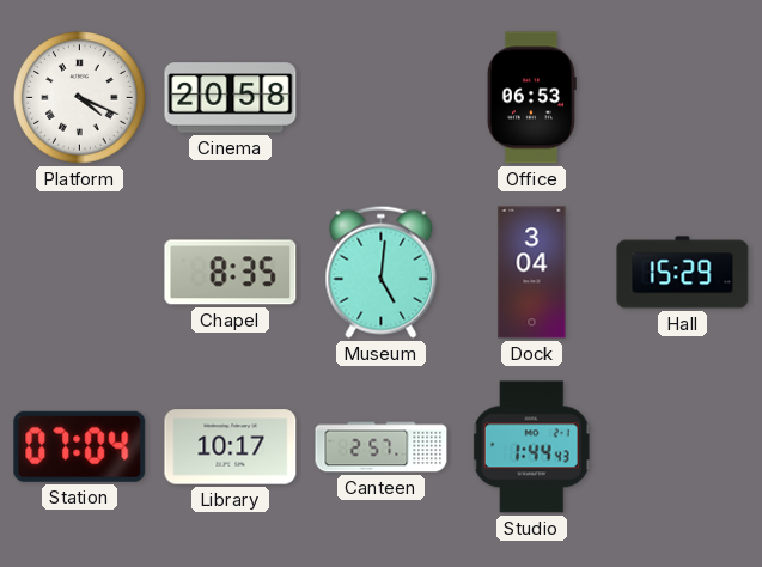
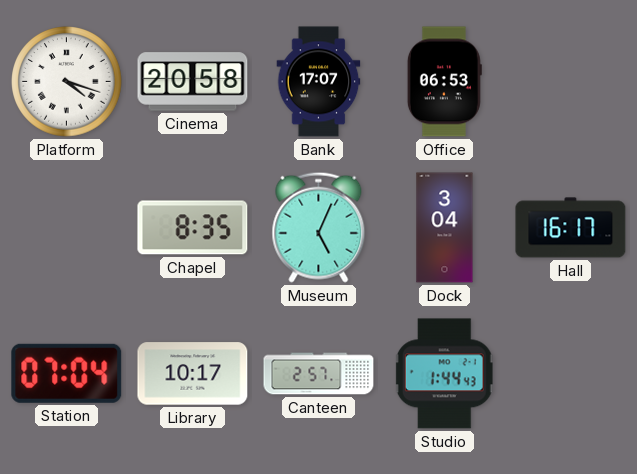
Platform: 4:19 -> 4:18
Bank: none -> 17:07
Museum: 5:01 -> 5:04
Hall: 15:29 -> 16:17
